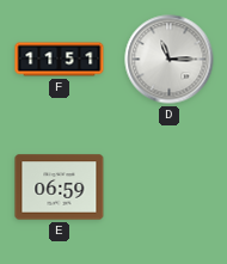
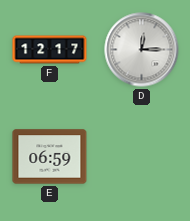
F: 11:51 -> 12:17
D: 11:15 -> 12:15
